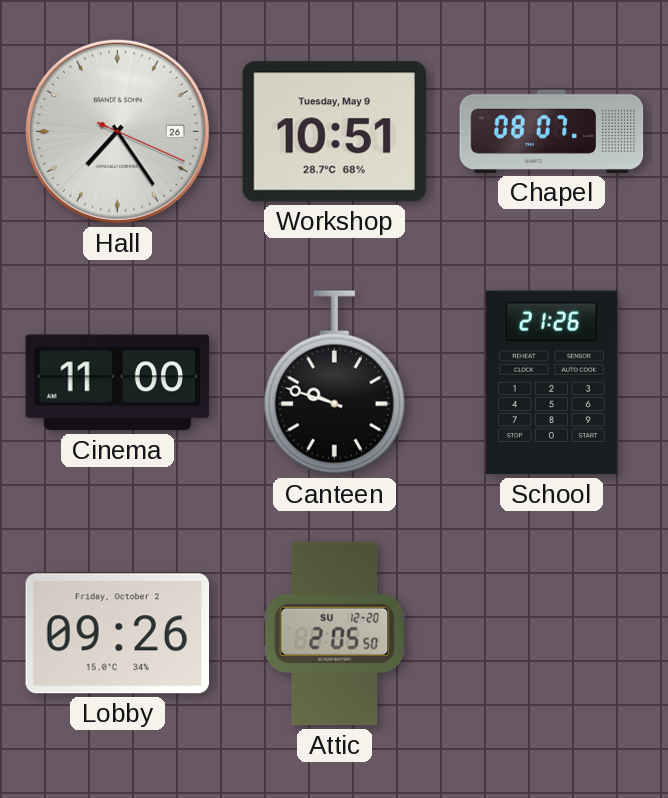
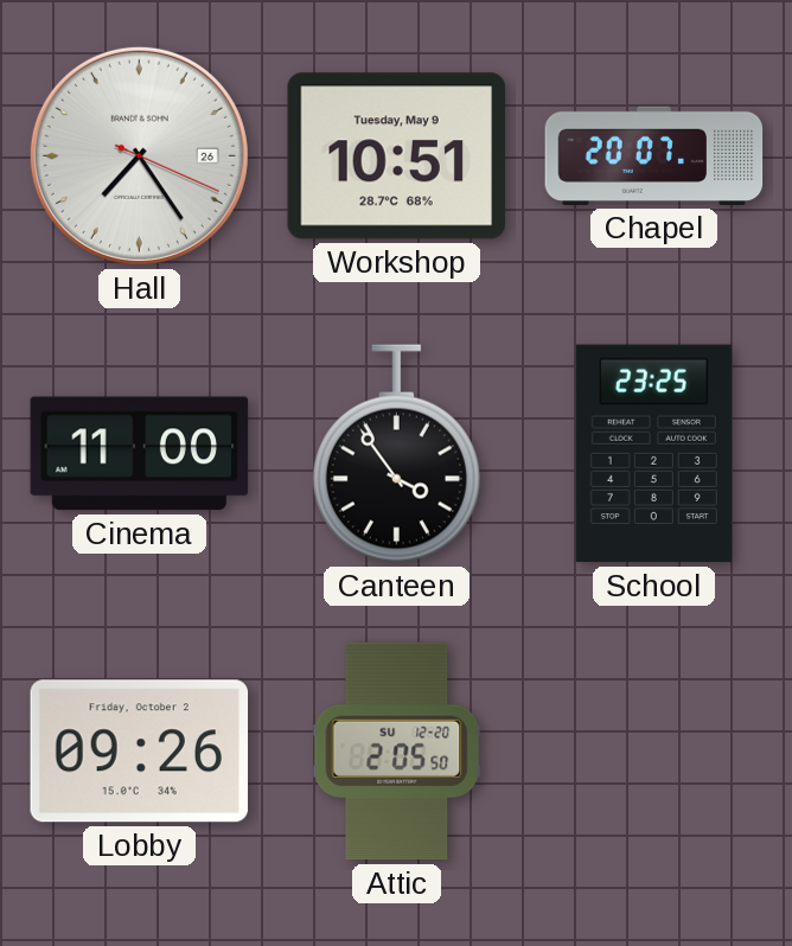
Chapel: 08:07 -> 20:07
Canteen: 9:48 -> 3:54
School: 21:26 -> 23:25
